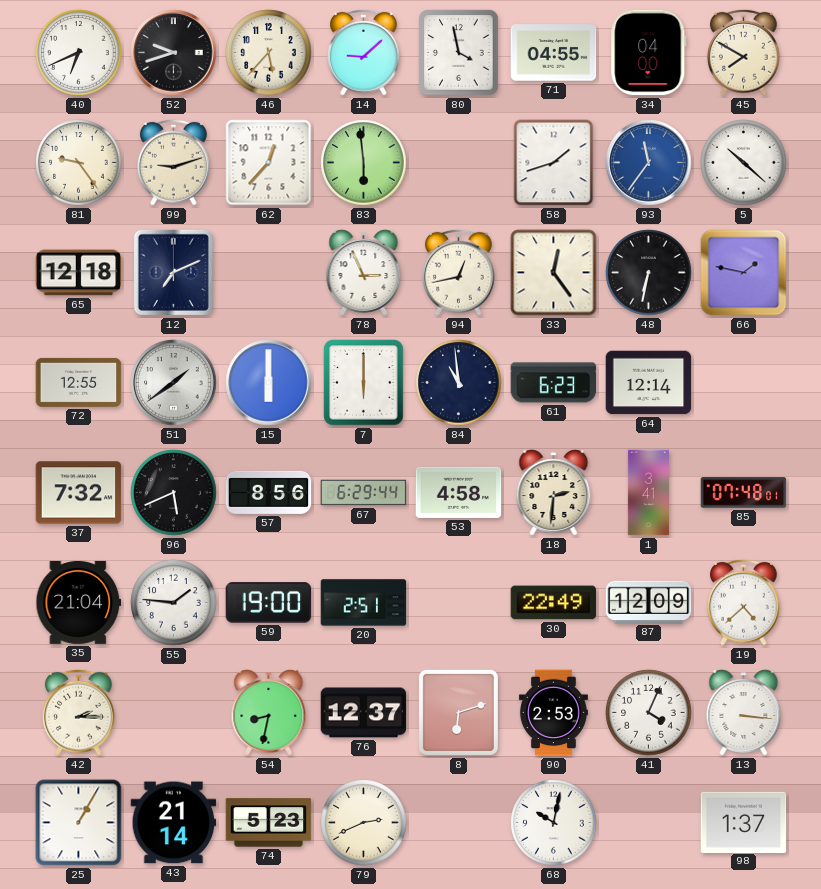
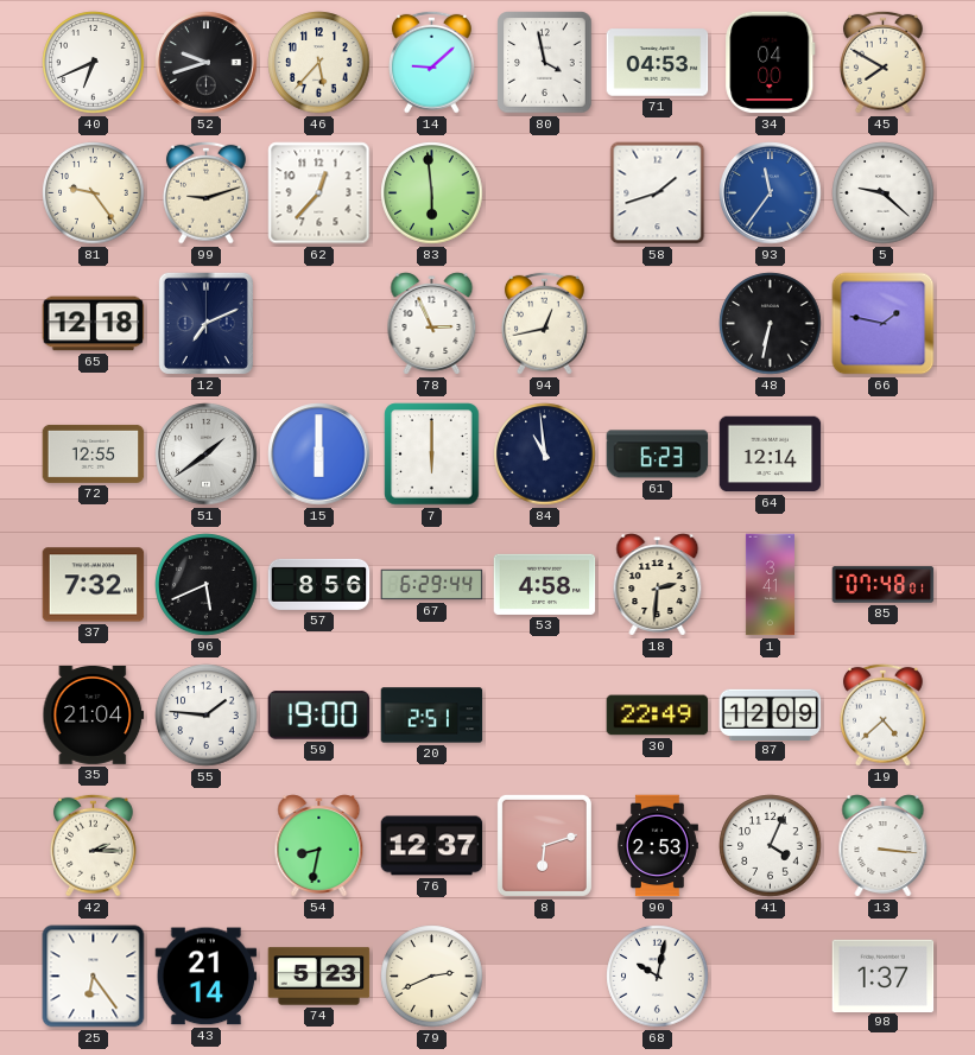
71: 04:55 -> 04:53
5: 10:22 -> 9:22
33: 12:24 -> none
25: 1:05 -> 6:24
